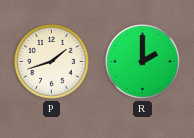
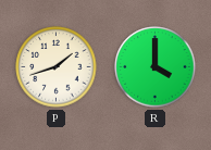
R: 2:00 -> 4:00
